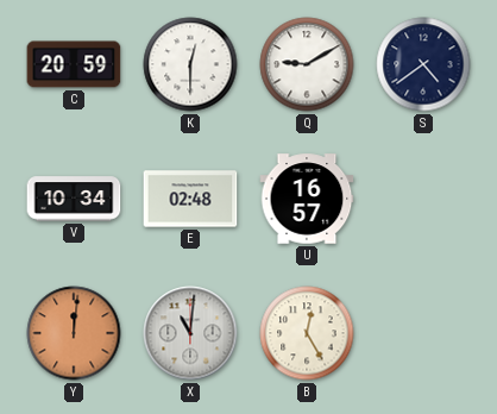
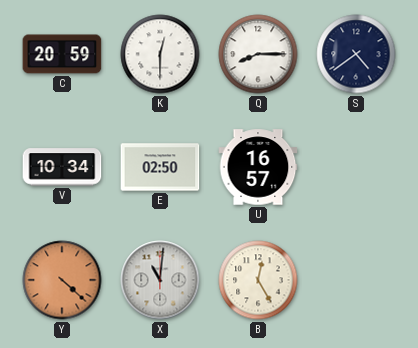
Q: 9:10 -> 8:15
E: 02:48 -> 02:50
Y: 12:01 -> 4:22
